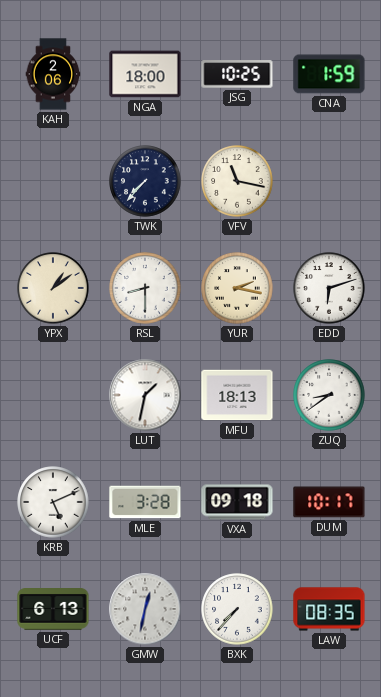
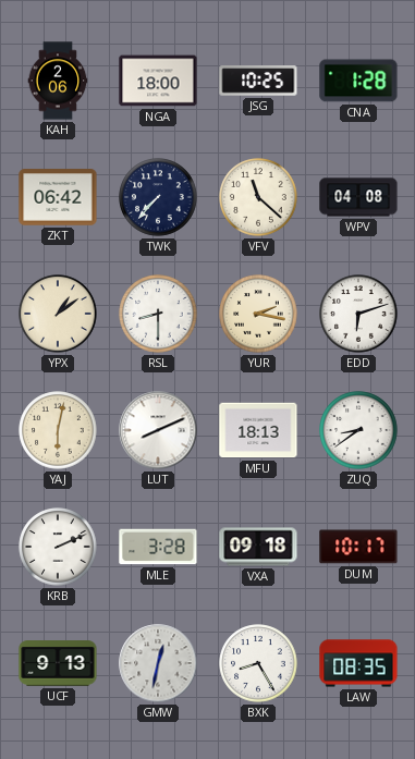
CNA: 1:59 -> 1:28
ZKT: none -> 06:42
VFV: 11:17 -> 11:22
WPV: none -> 04:08
YAJ: none -> 6:02
LUT: 1:32 -> 8:11
KRB: 5:11 -> 2:11
UCF: 6:13 -> 9:13
BXK: 7:37 -> 8:25
